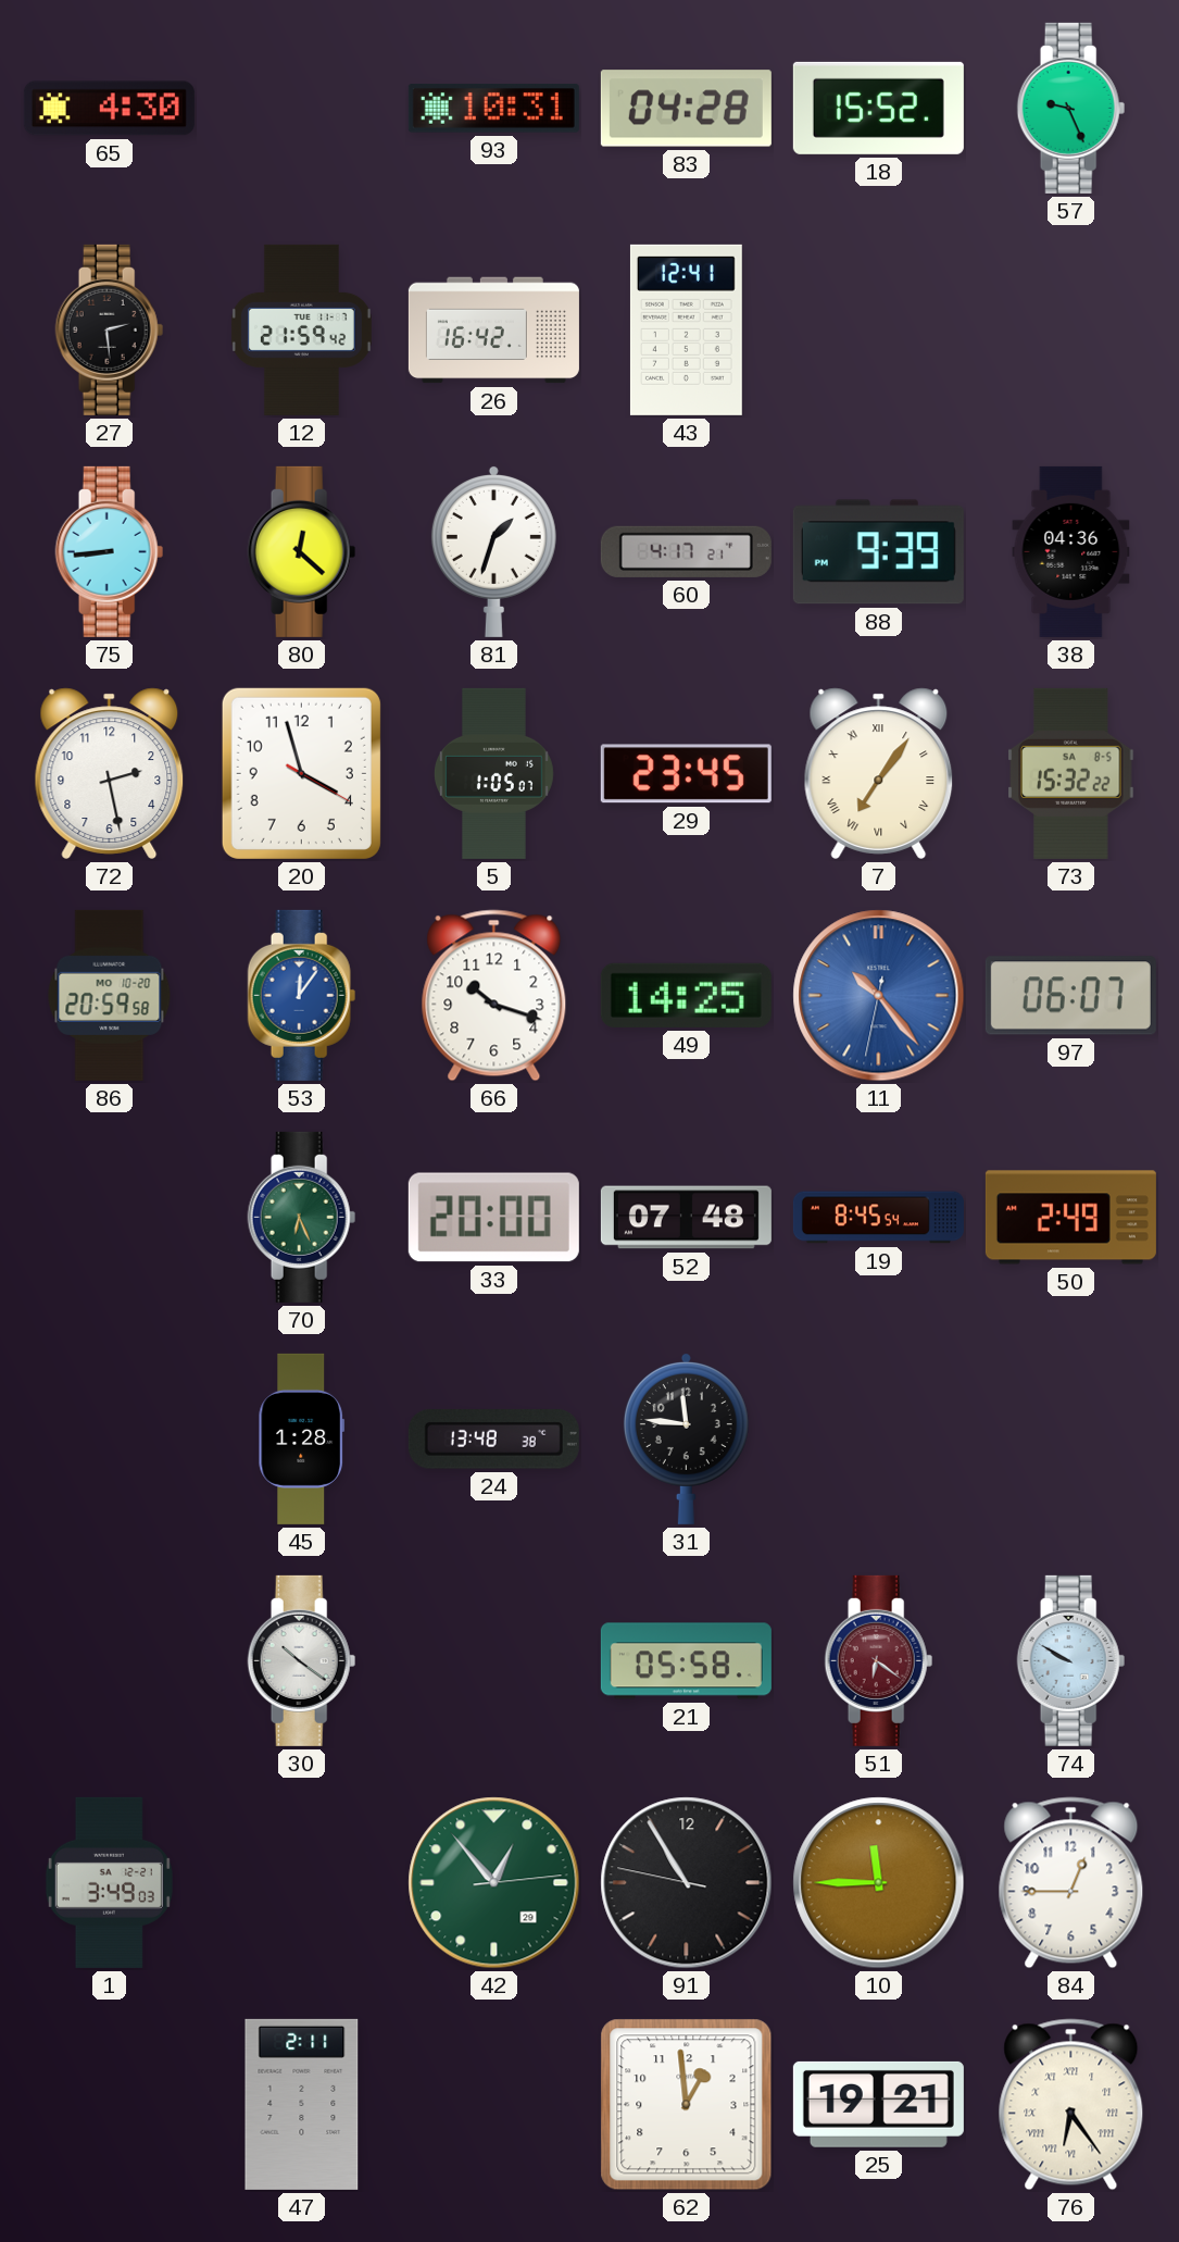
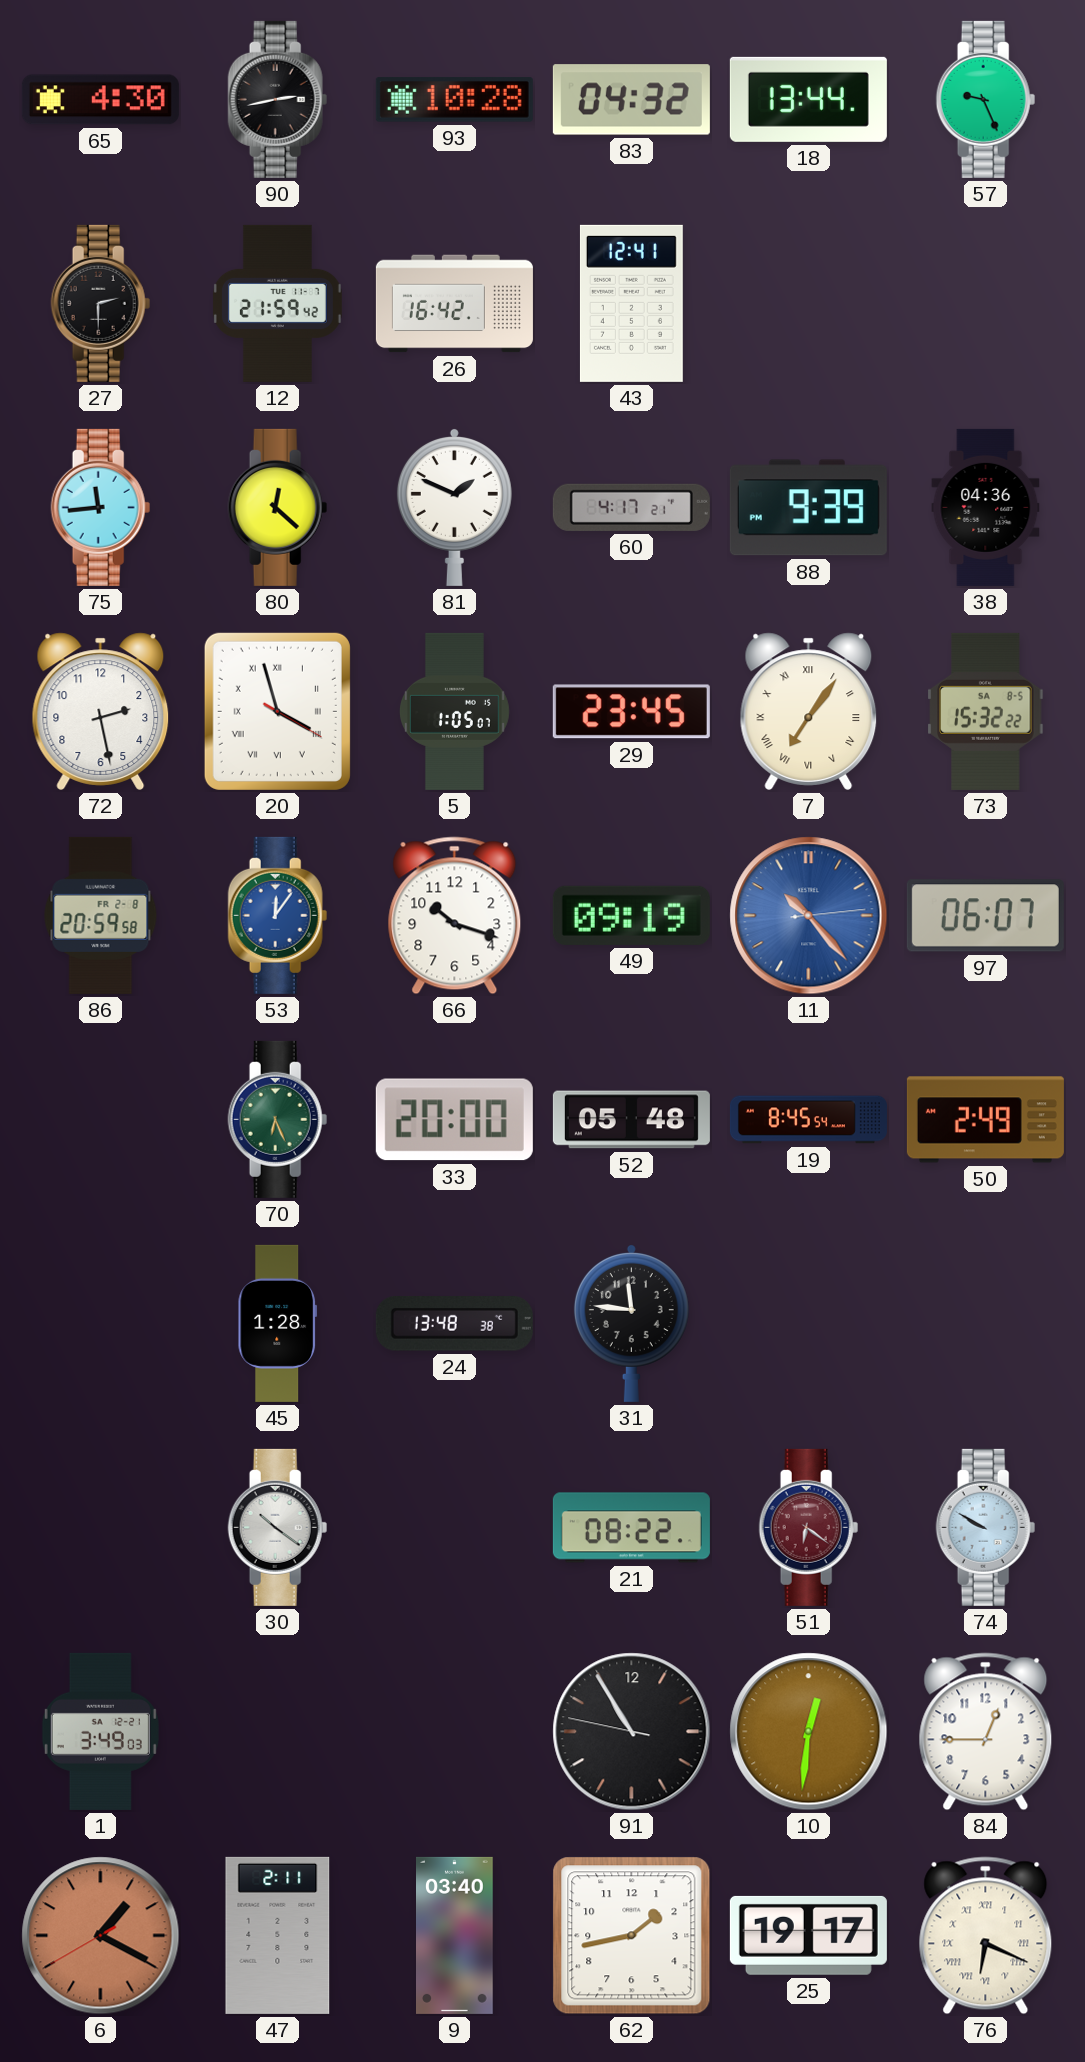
90: none -> 2:43
93: 10:31 -> 10:28
83: 04:28 -> 04:32
18: 15:52 -> 13:44
27: 2:29 -> 2:30
75: 8:44 -> 11:44
81: 1:33 -> 1:49
20 numerals: Arabic -> Roman
86 date: MO 10-20 -> FR 2-8
49: 14:25 -> 09:19
11: 10:23:32 -> 10:23:14
52: 07:48 -> 05:48
21: 05:58 -> 08:22
42: 12:53 -> none
10: 11:45 -> 12:31
6: none -> 1:19
9: none -> 03:40
62: 12:59 -> 1:43
25: 19:21 -> 19:17
76: 6:24 -> 6:19
